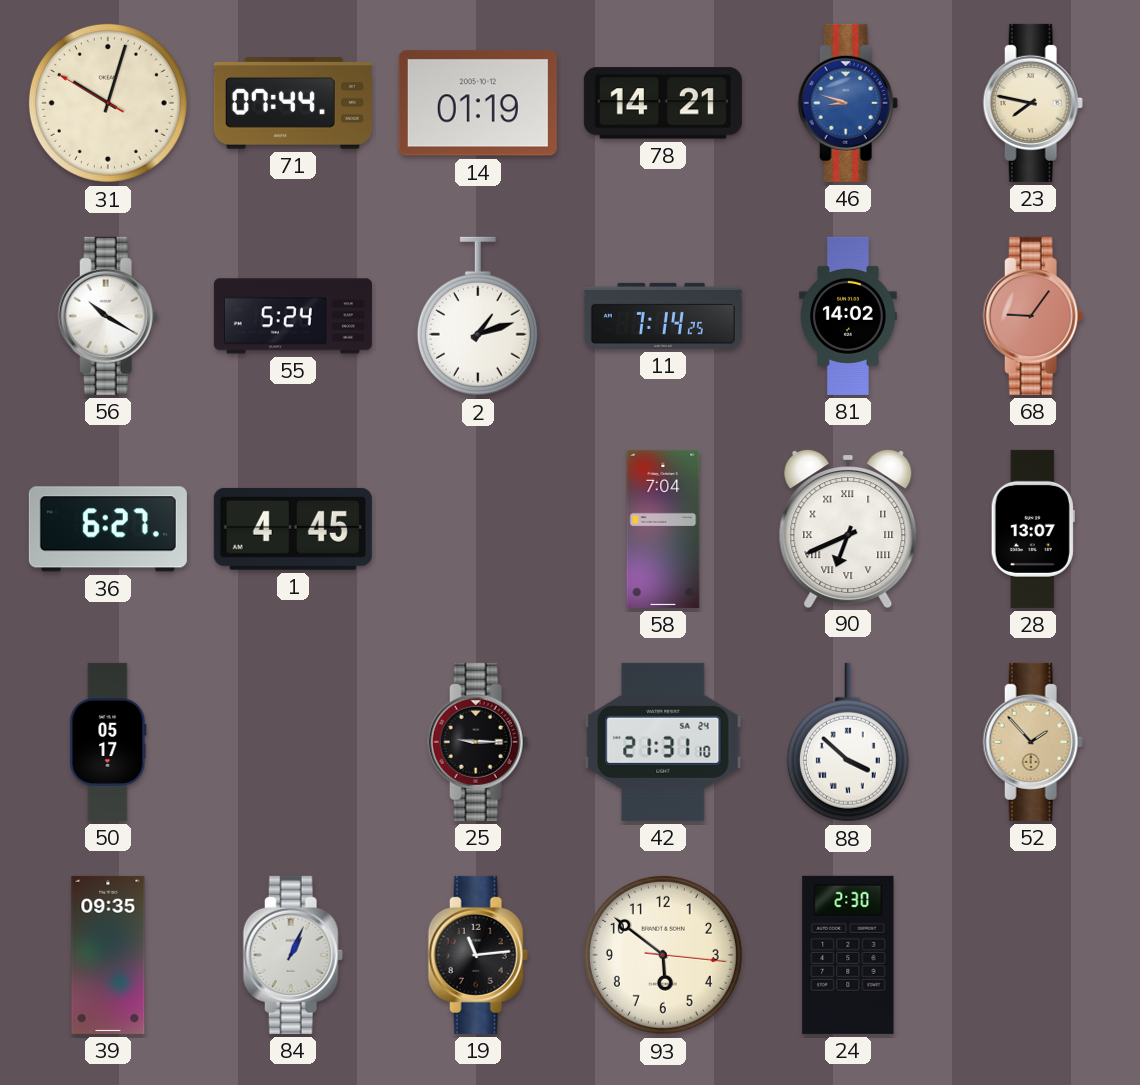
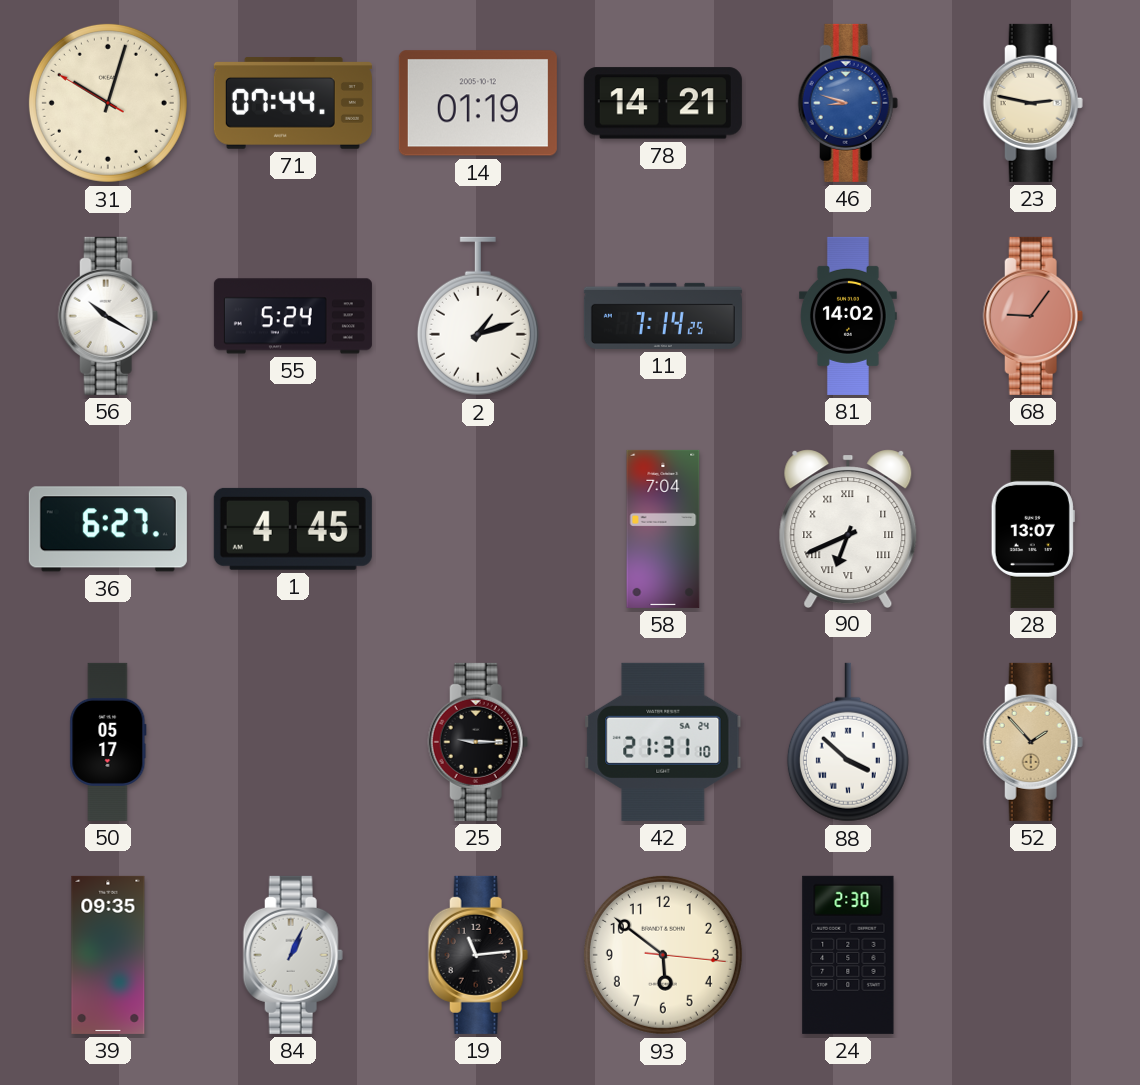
23: 7:47 -> 2:47
